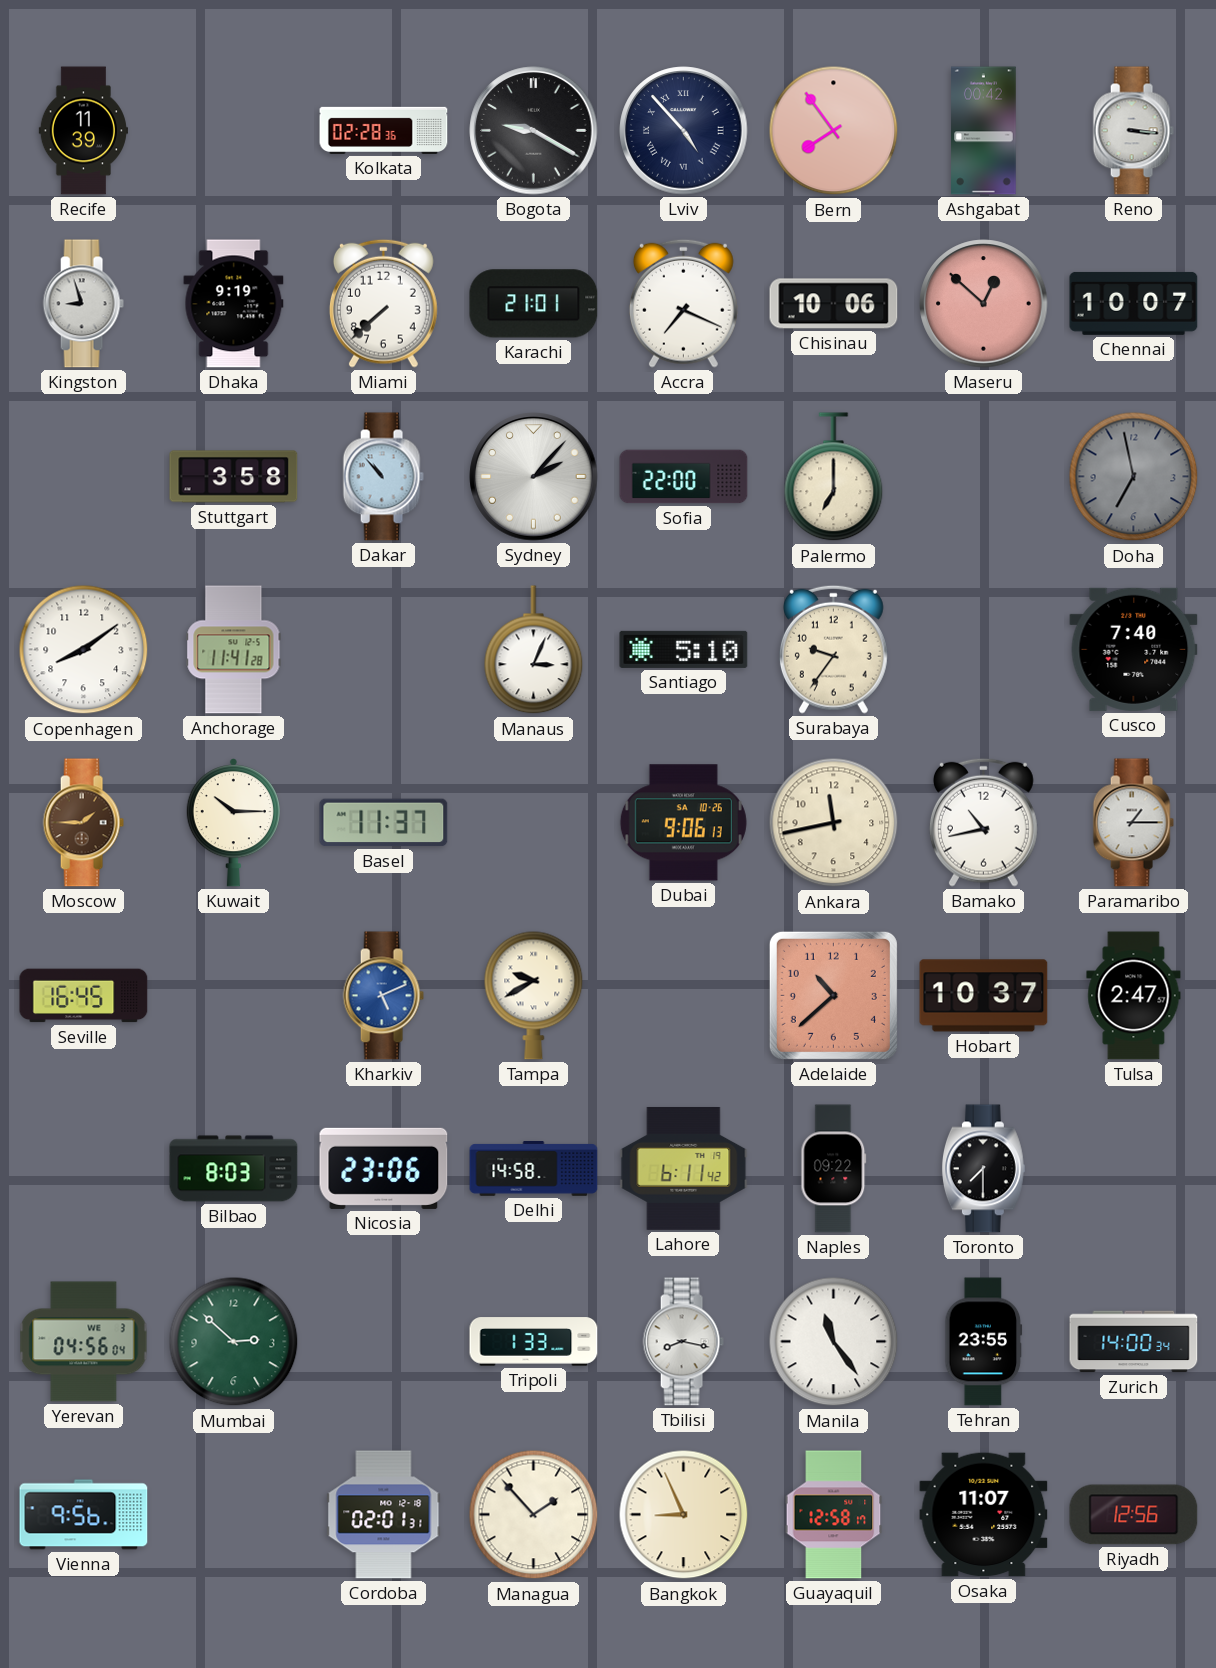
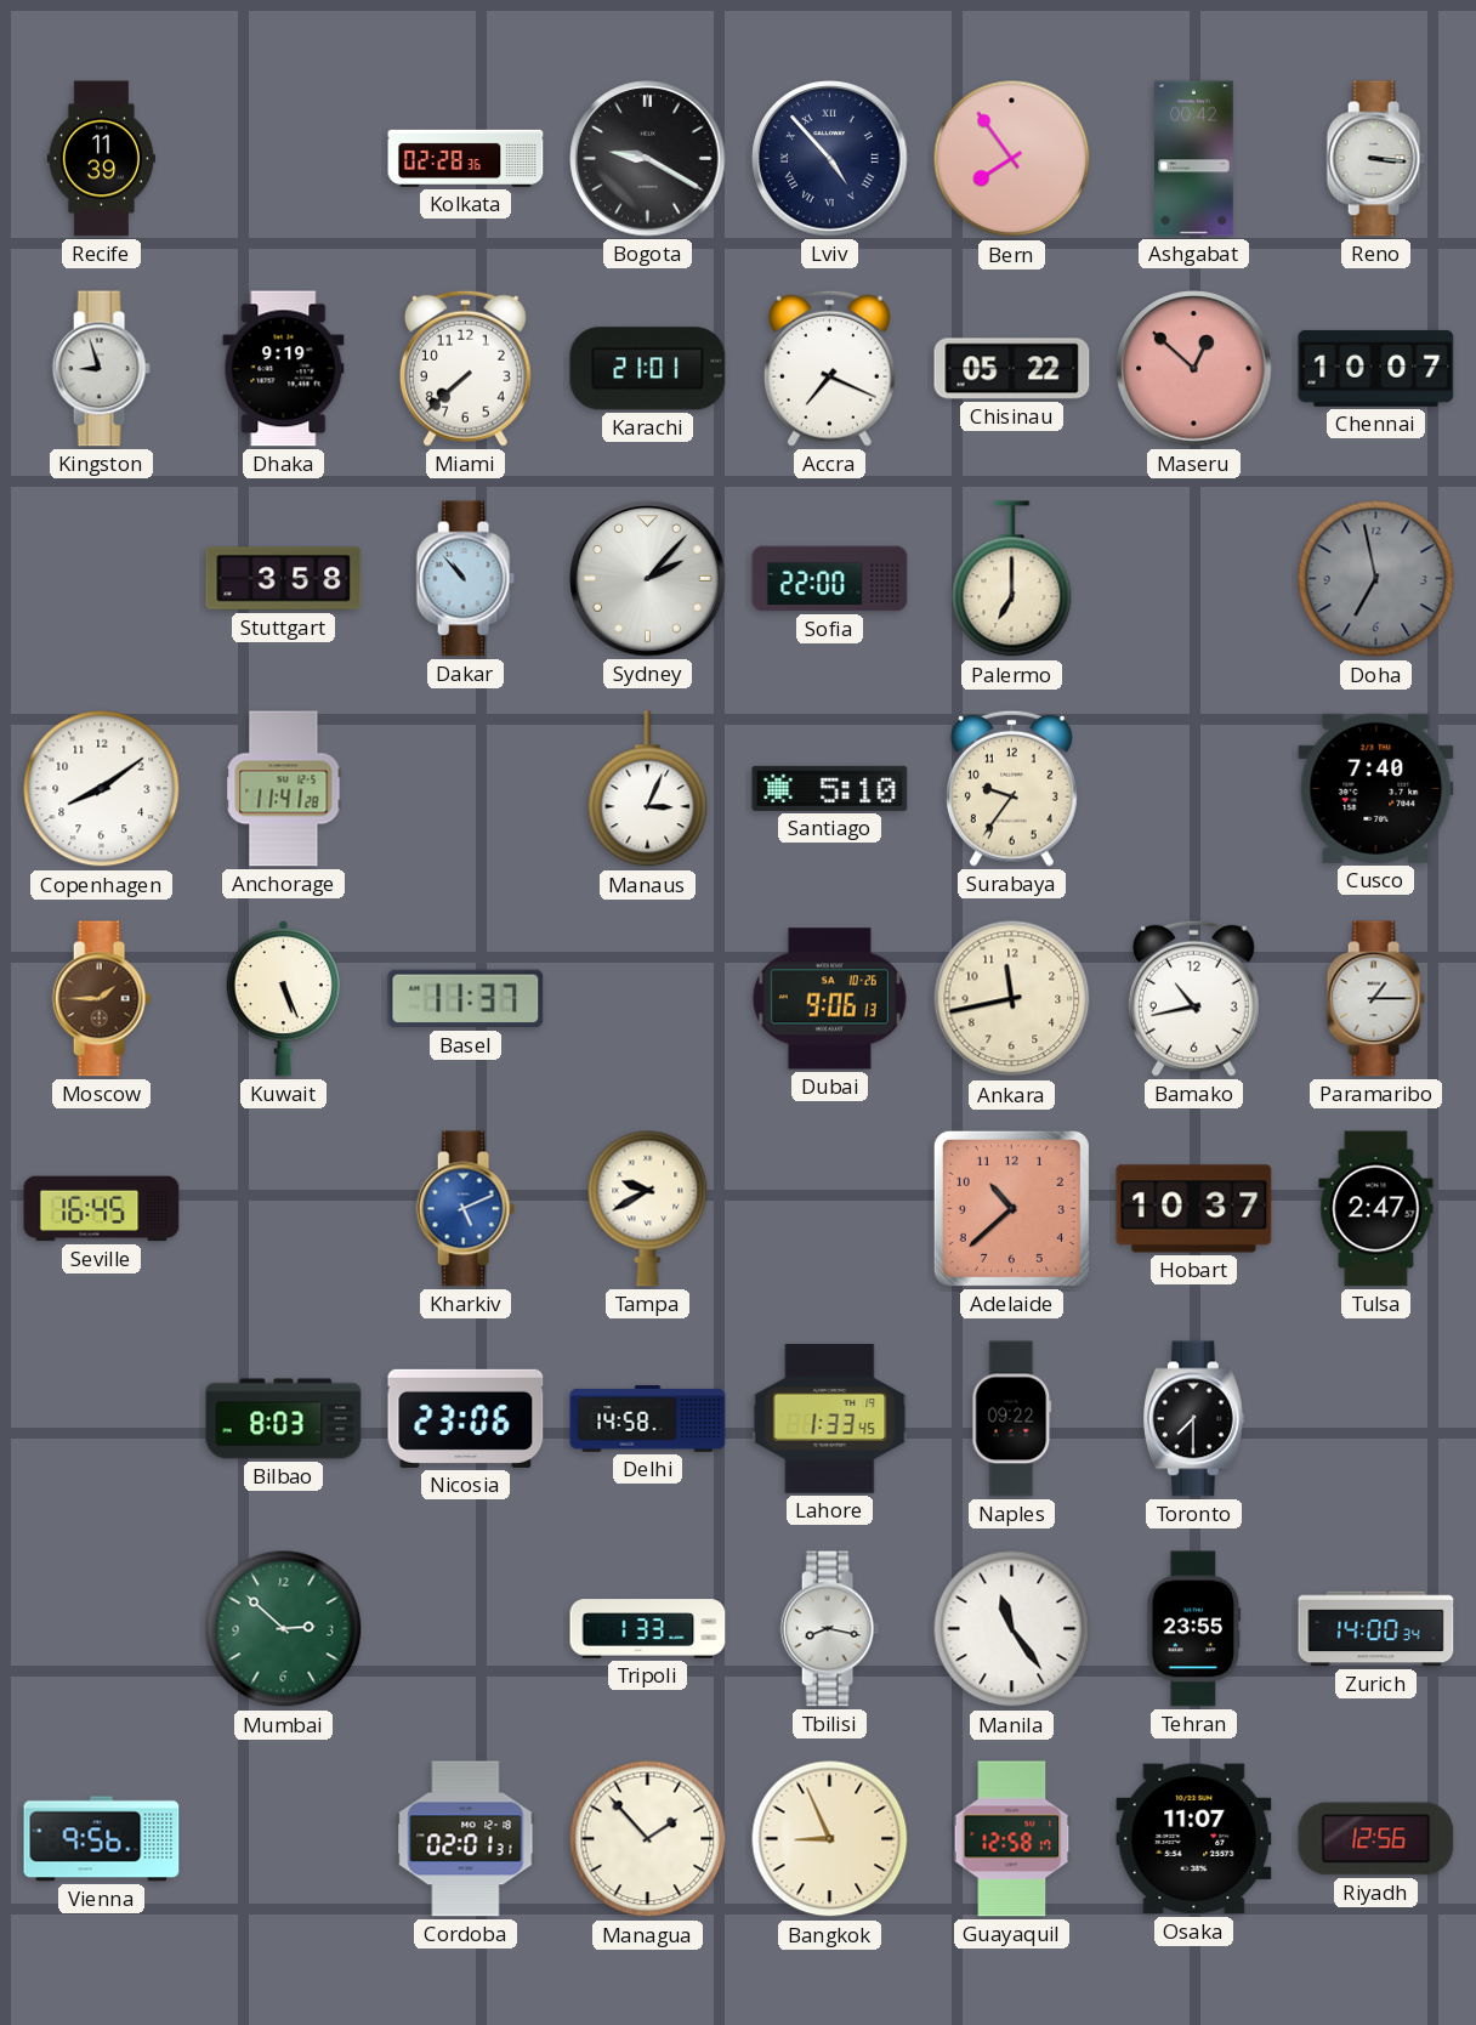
Chisinau: 10:06 -> 05:22
Kuwait: 10:15 -> 5:26
Lahore: 6:11 -> 1:33
Yerevan: 04:56 -> none
